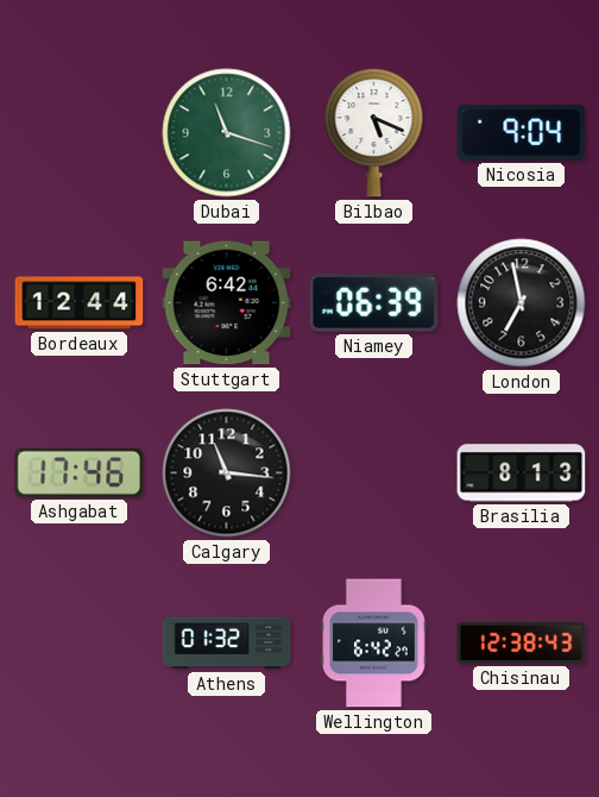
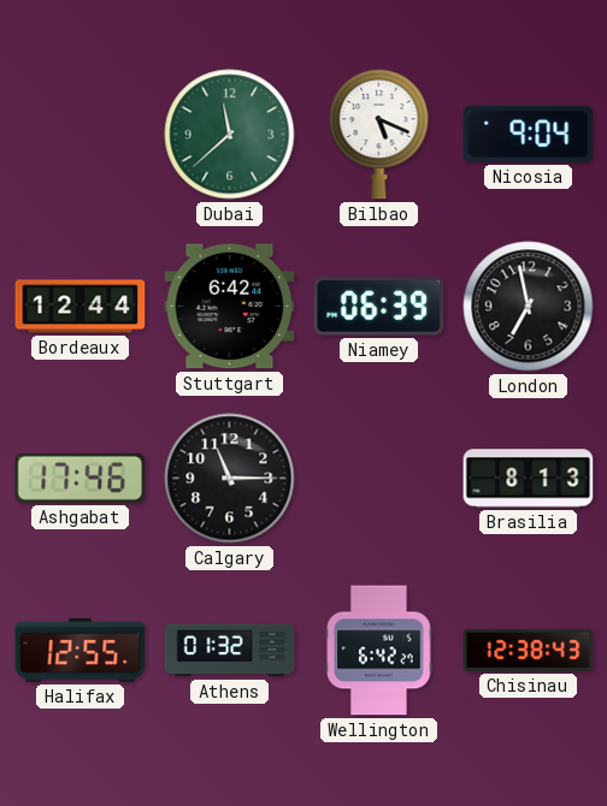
Dubai: 11:18 -> 11:38
Calgary: 11:16 -> 11:15
Halifax: none -> 12:55
